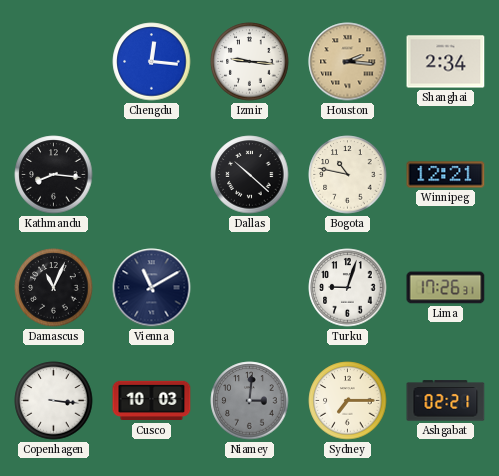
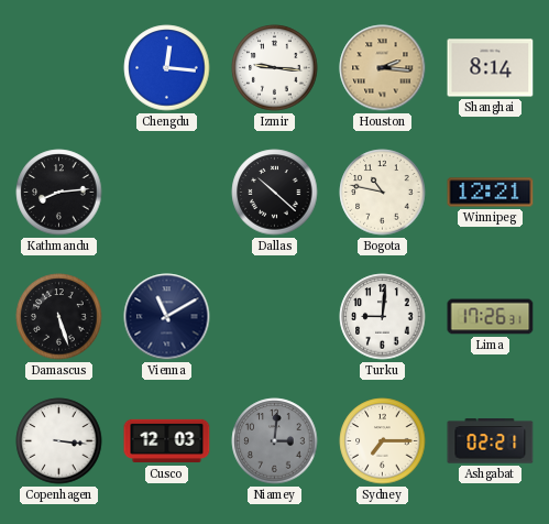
Shanghai: 2:34 -> 8:14
Kathmandu: 8:16 -> 8:14
Damascus: 11:04 -> 5:27
Turku: 9:03 -> 9:01
Cusco: 10:03 -> 12:03
